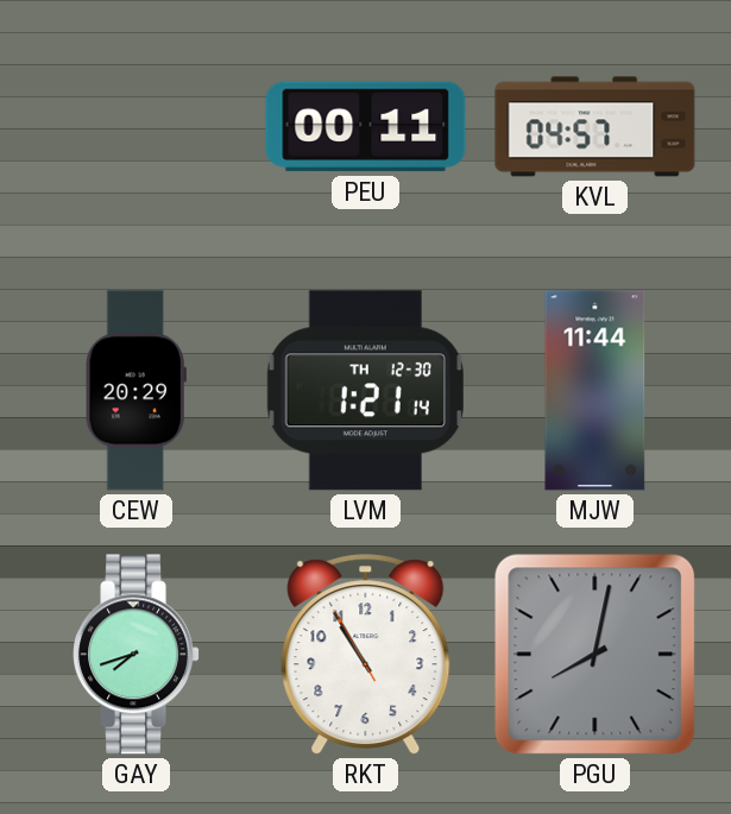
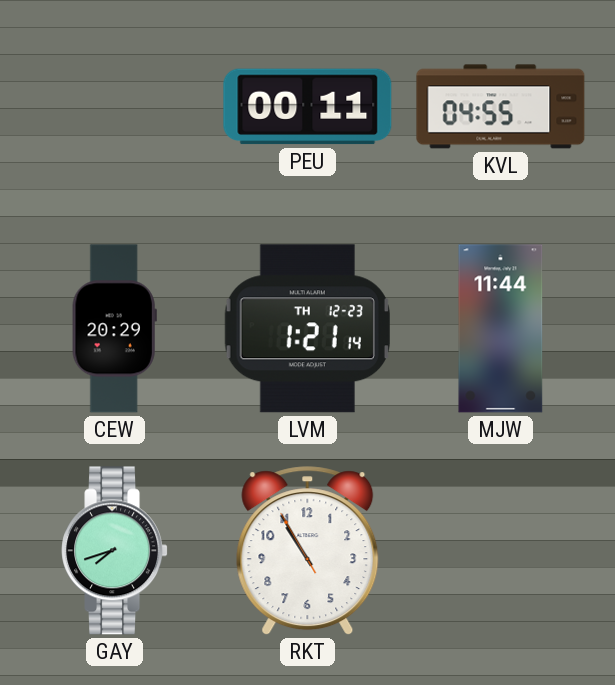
KVL: 04:57 -> 04:55
LVM date: TH 12-30 -> TH 12-23
PGU: 8:02 -> none
